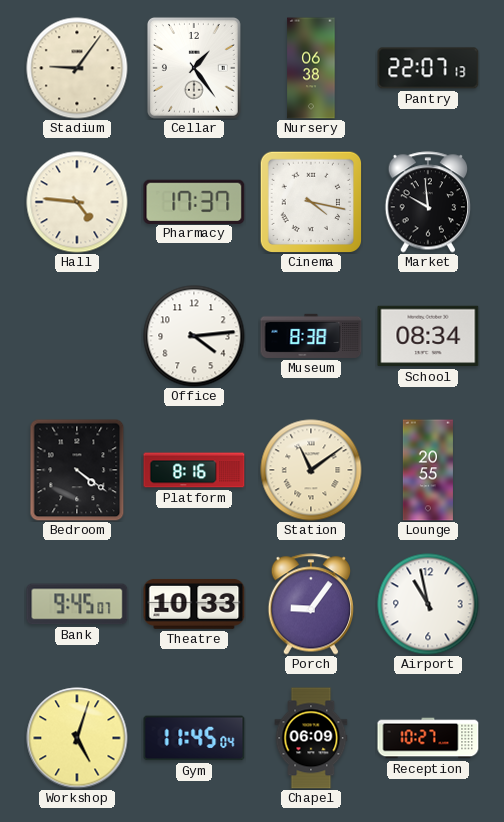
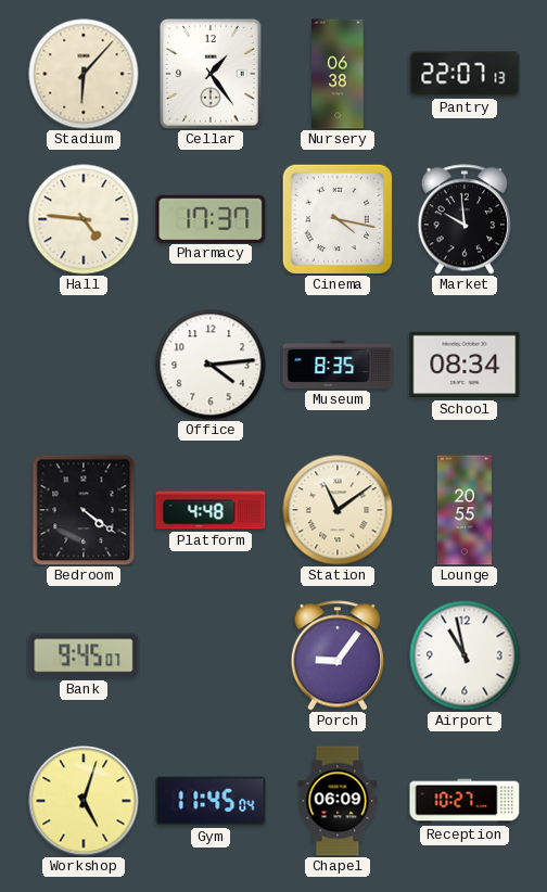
Stadium: 9:06 -> 6:07
Museum: 8:38 -> 8:35
Platform: 8:16 -> 4:48
Theatre: 10:33 -> none
